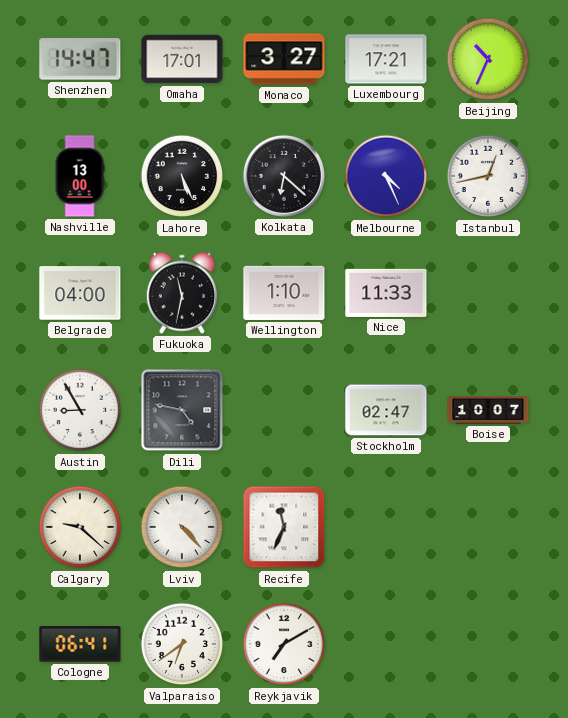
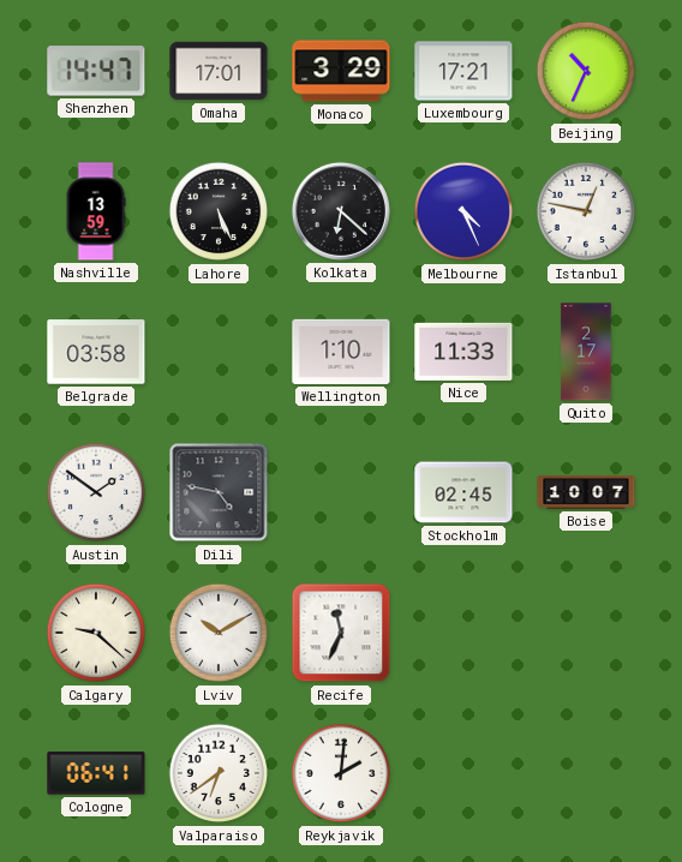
Monaco: 3:27 -> 3:29
Nashville: 13:00 -> 13:59
Istanbul: 12:43 -> 12:47
Belgrade: 04:00 -> 03:58
Fukuoka: 11:32 -> none
Quito: none -> 2:17
Austin: 8:55 -> 1:51
Stockholm: 02:47 -> 02:45
Lviv: 4:23 -> 10:10
Reykjavik: 7:10 -> 2:01
